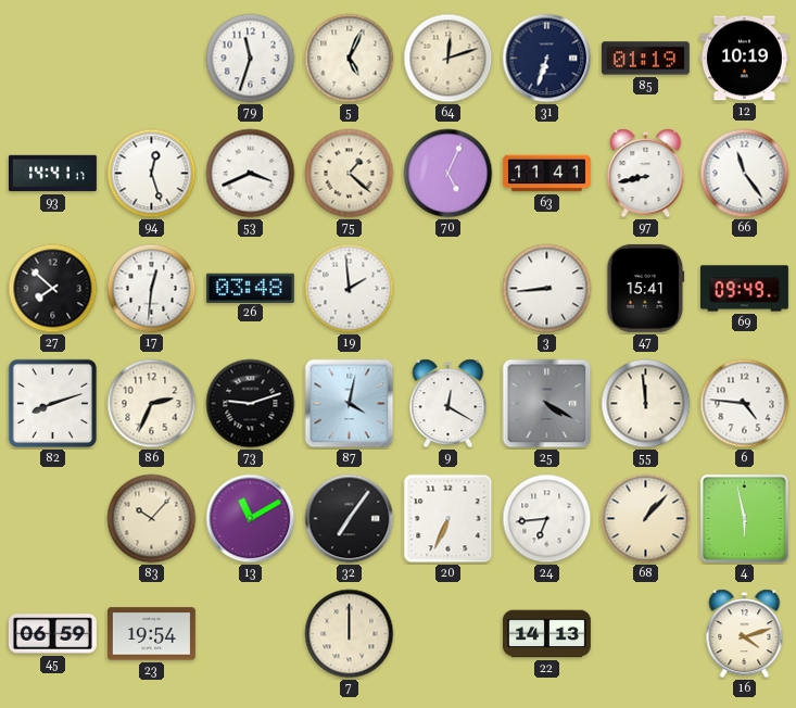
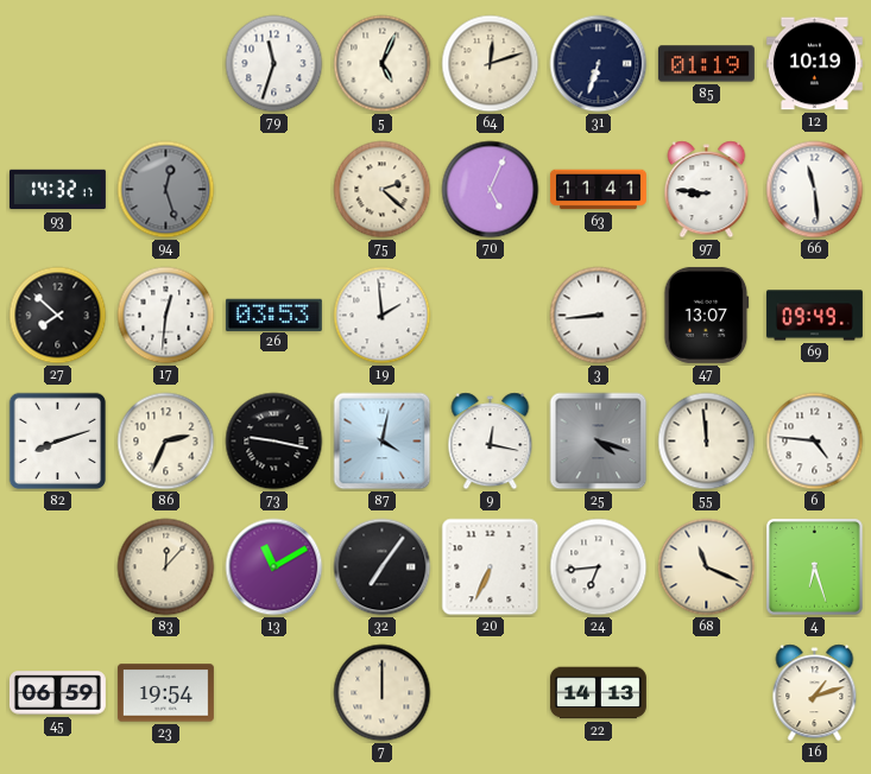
93: 14:41 -> 14:32
94 dial: white -> grey
53: 3:41 -> none
75: 1:22 -> 2:22
97: 8:43 -> 8:46
66: 11:24 -> 11:29
26: 03:48 -> 03:53
47: 15:41 -> 13:07
73: 9:12 -> 9:17
9: 12:20 -> 12:17
25: 4:20 -> 4:18
83: 10:07 -> 12:07
68: 1:07 -> 11:19
4: 5:58 -> 6:27
16: 4:12 -> 1:12
